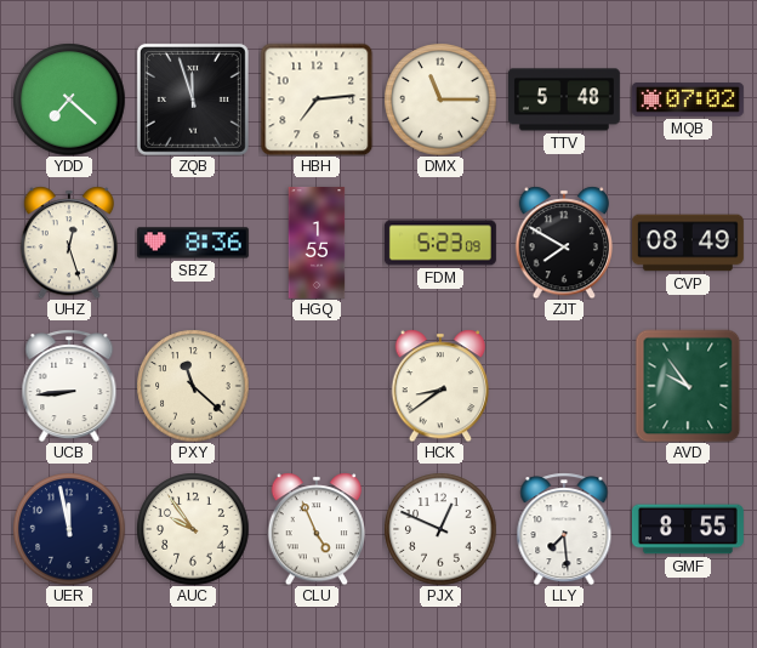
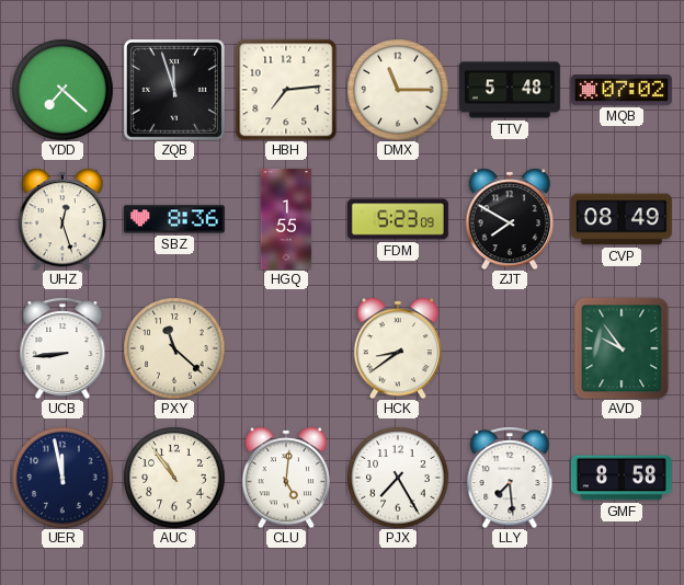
AUC: 9:54 -> 10:54
CLU: 4:56 -> 5:01
PJX: 12:49 -> 7:25
GMF: 8:55 -> 8:58
